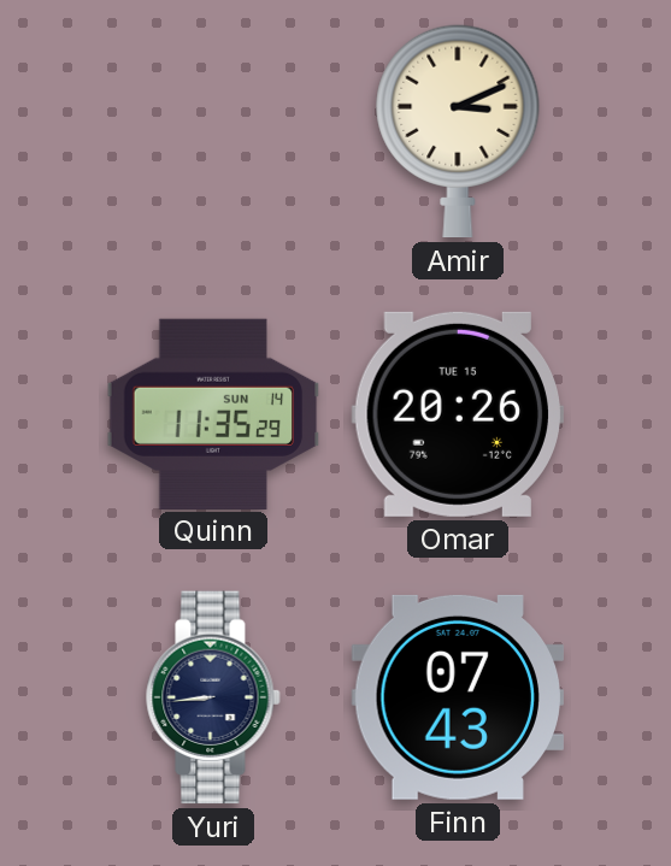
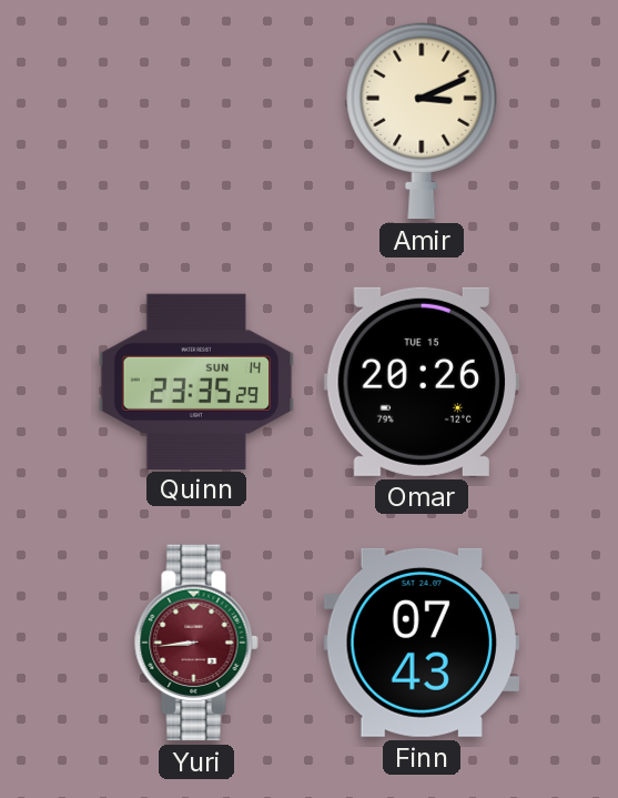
Quinn: 11:35 -> 23:35
Yuri dial: navy -> burgundy
